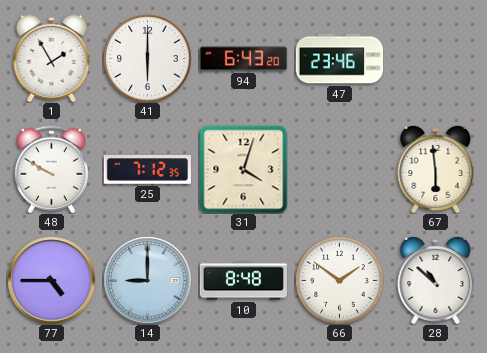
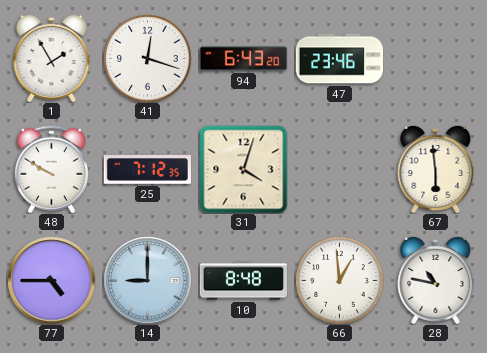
41: 6:00 -> 12:18
66: 1:51 -> 12:59
28: 10:52 -> 10:47
